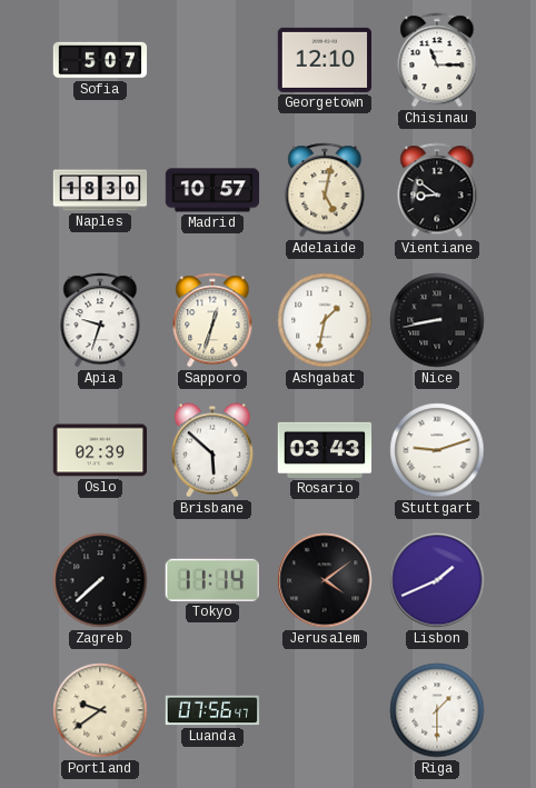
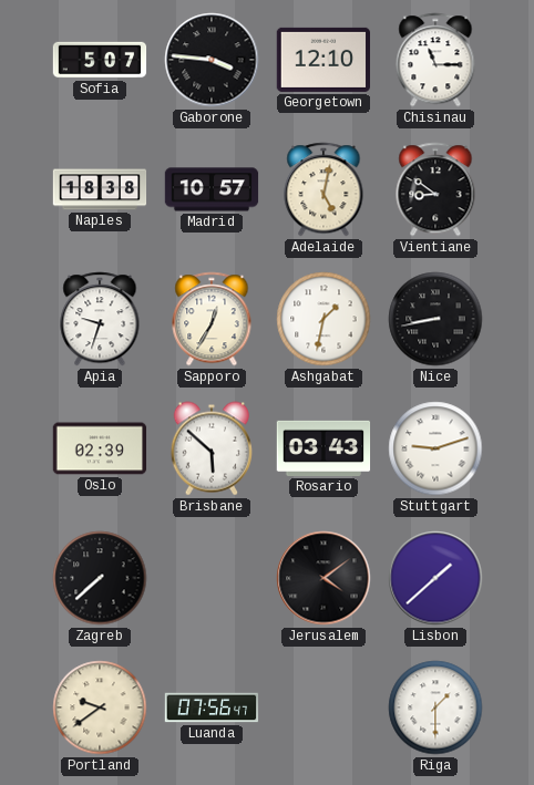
Gaborone: none -> 3:46
Naples: 18:30 -> 18:38
Sapporo: 12:33 -> 12:35
Tokyo: 11:14 -> none
Lisbon: 1:41 -> 1:38
